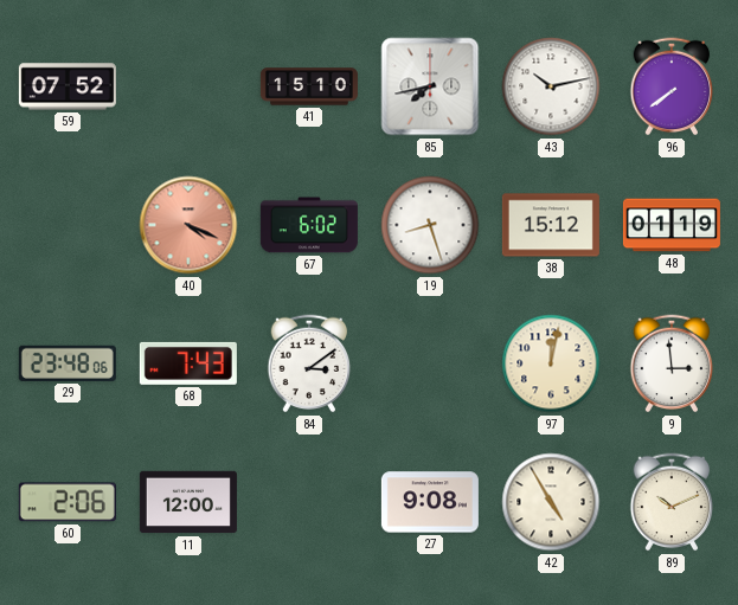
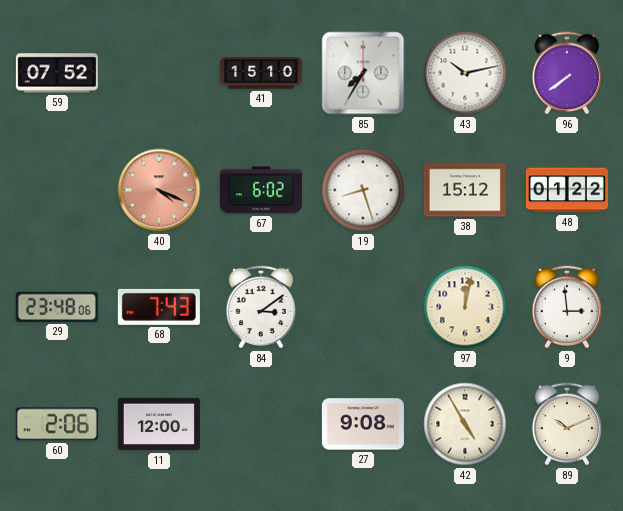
85: 7:43 -> 7:35
48: 01:19 -> 01:22
